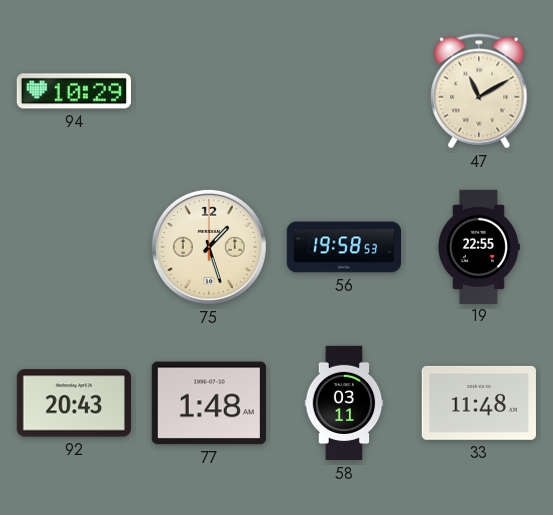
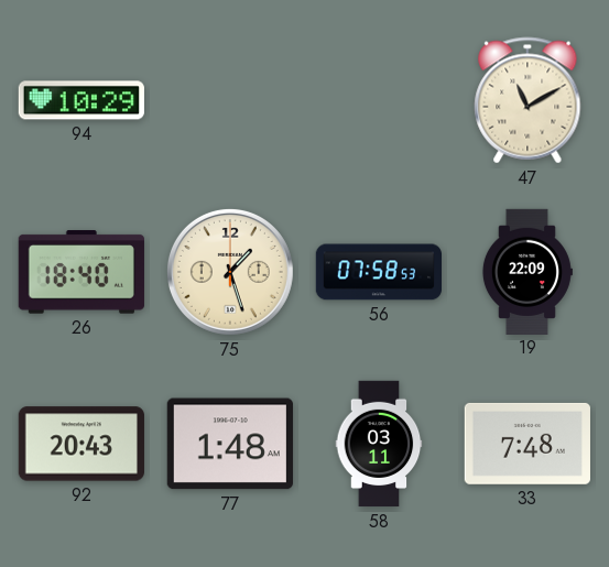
26: none -> 18:40
56: 19:58 -> 07:58
19: 22:55 -> 22:09
33: 11:48 -> 7:48
